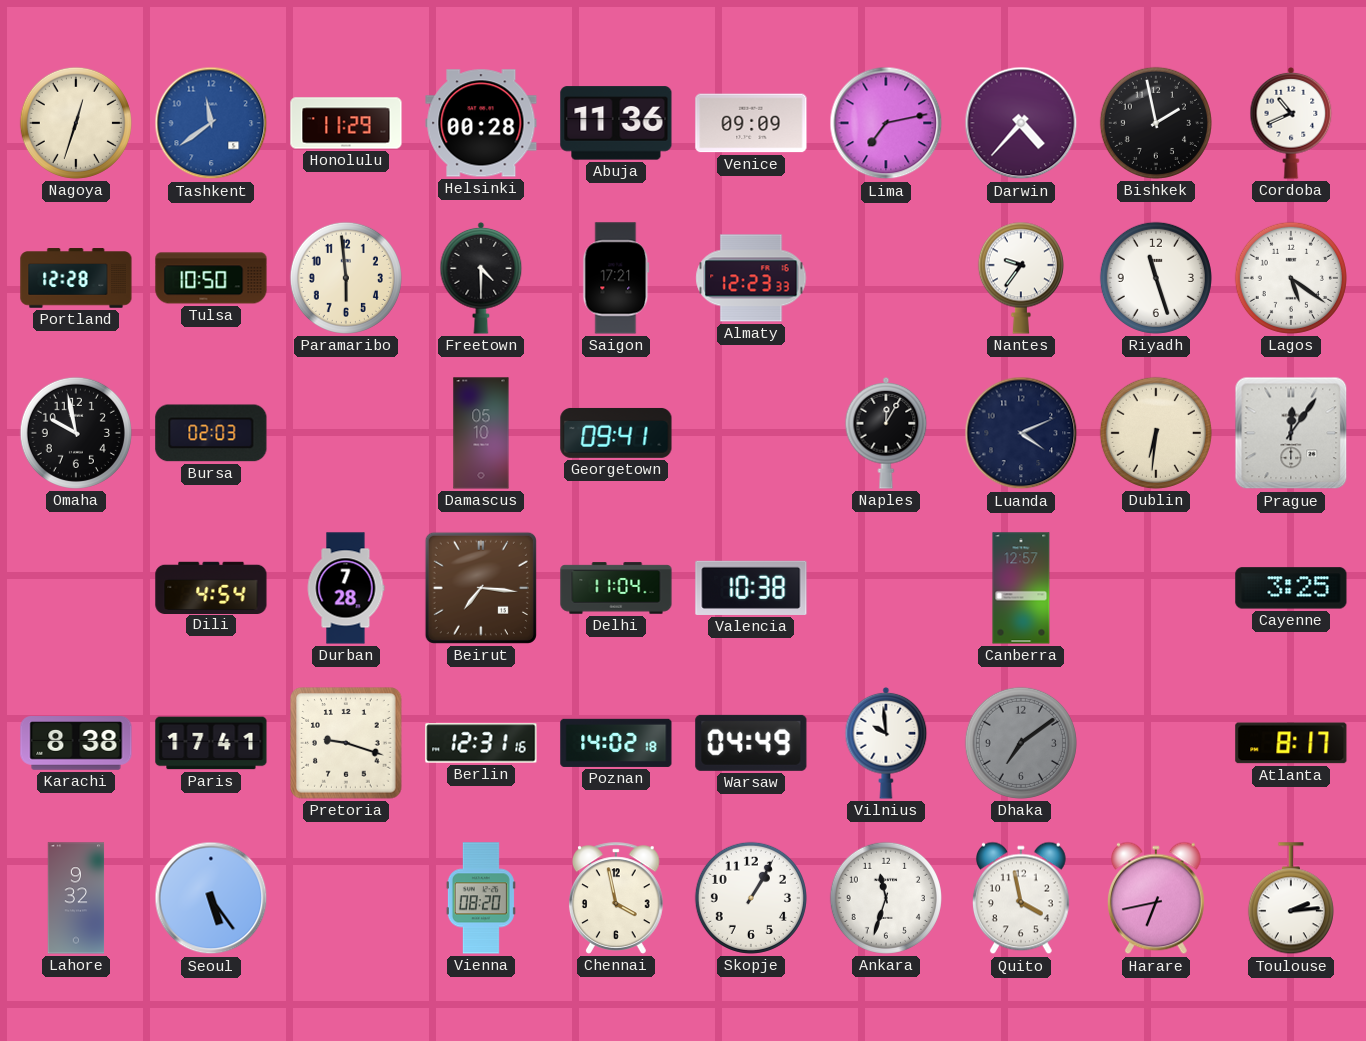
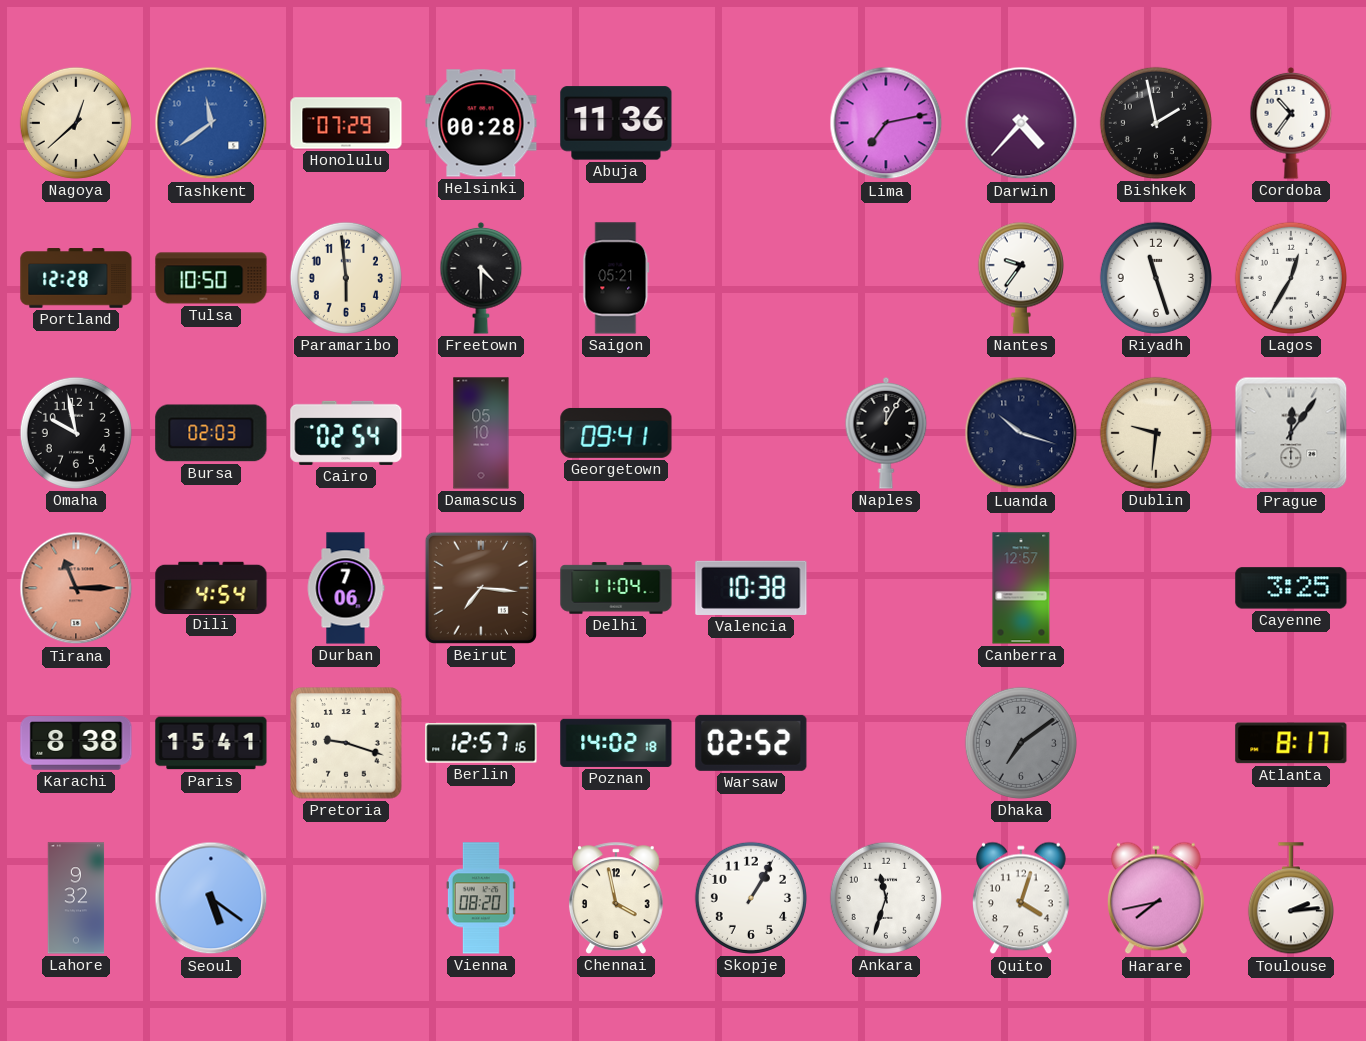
Nagoya: 12:33 -> 12:38
Honolulu: 11:29 -> 07:29
Venice: 09:09 -> none
Cordoba: 10:41 -> 10:36
Saigon: 17:21 -> 05:21
Almaty: 12:23 -> none
Lagos: 5:21 -> 12:35
Cairo: none -> 02:54
Luanda: 4:11 -> 10:18
Dublin: 6:31 -> 9:31
Tirana: none -> 11:15
Durban: 7:28 -> 7:06
Paris: 17:41 -> 15:41
Berlin: 12:31 -> 12:57
Warsaw: 04:49 -> 02:52
Vilnius: 9:59 -> none
Seoul: 5:24 -> 5:21
Quito: 3:58 -> 4:03
Harare: 6:43 -> 7:43
